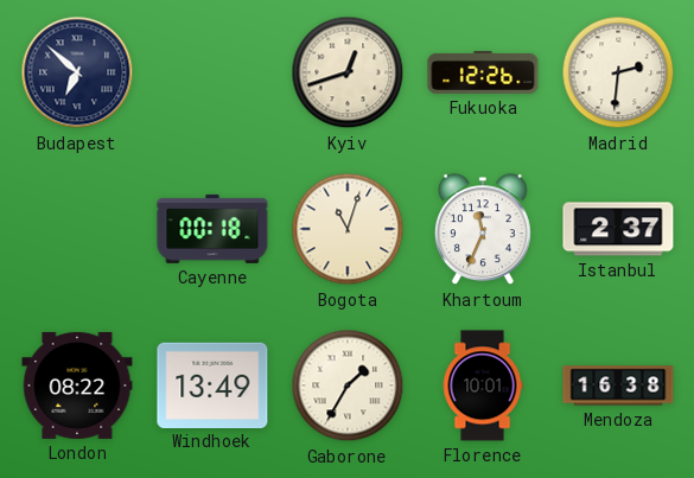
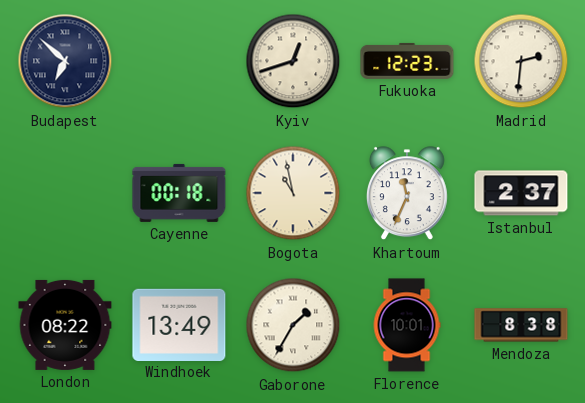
Fukuoka: 12:26 -> 12:23
Bogota: 11:03 -> 10:58
Mendoza: 16:38 -> 8:38
